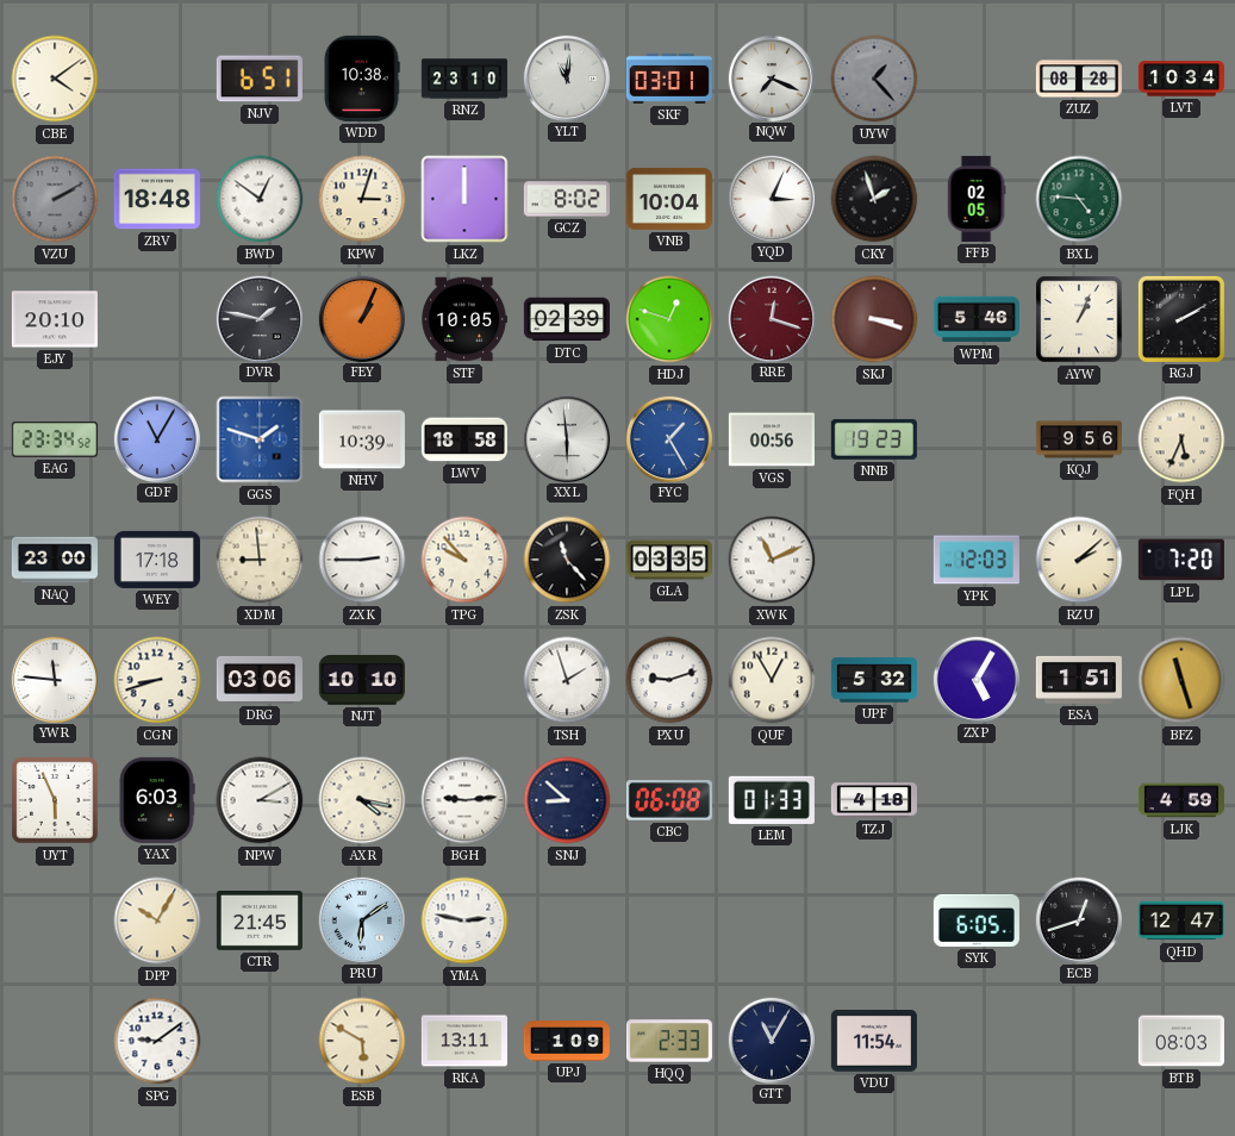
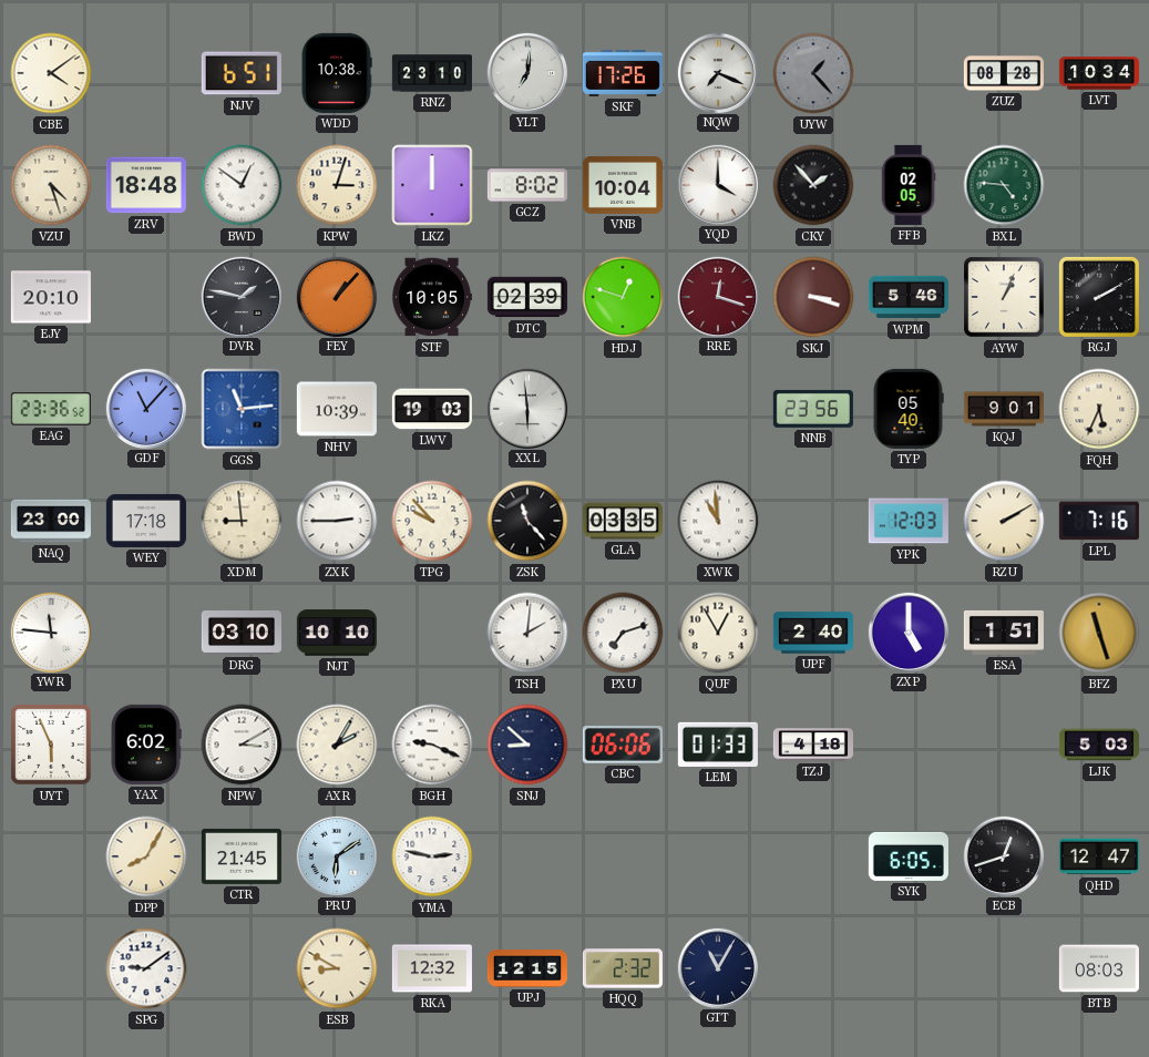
YLT: 11:01 -> 7:01
SKF: 03:01 -> 17:26
VZU: 2:10 -> 4:27
VZU dial: grey -> cream
YQD: 3:04 -> 4:00
CKY: 1:57 -> 1:53
FEY: 1:04 -> 1:07
EAG: 23:34 -> 23:36
GDF: 11:05 -> 11:07
GGS: 1:48 -> 11:14
LWV: 18:58 -> 19:03
FYC: 1:25 -> none
VGS: 00:56 -> none
NNB: 19:23 -> 23:56
TYP: none -> 05:40
KQJ: 9:56 -> 9:01
XWK: 11:11 -> 10:59
RZU: 2:08 -> 2:10
LPL: 7:20 -> 7:16
CGN: 8:42 -> none
DRG: 03:06 -> 03:10
TSH: 1:57 -> 2:01
PXU: 9:12 -> 7:12
UPF: 5:32 -> 2:40
ZXP: 5:05 -> 5:00
YAX: 6:03 -> 6:02
AXR: 4:17 -> 2:05
BGH: 9:14 -> 9:19
CBC: 06:08 -> 06:06
LJK: 4:59 -> 5:03
DPP: 10:05 -> 8:05
ESB: 5:50 -> 8:50
RKA: 13:11 -> 12:32
UPJ: 1:09 -> 12:15
HQQ: 2:33 -> 2:32
VDU: 11:54 -> none
